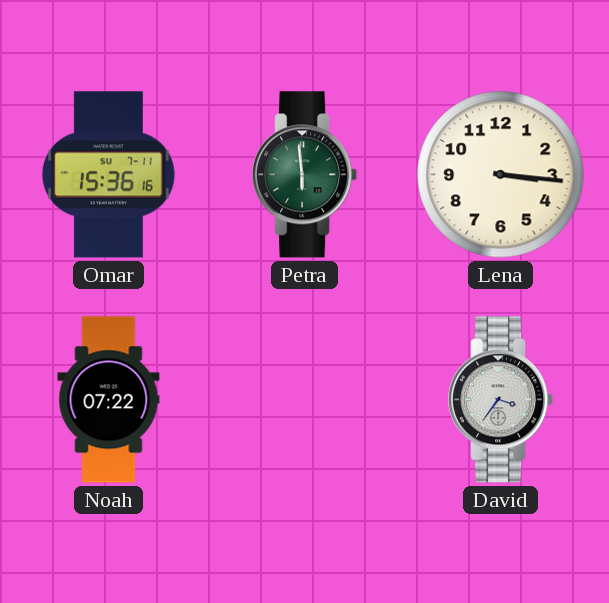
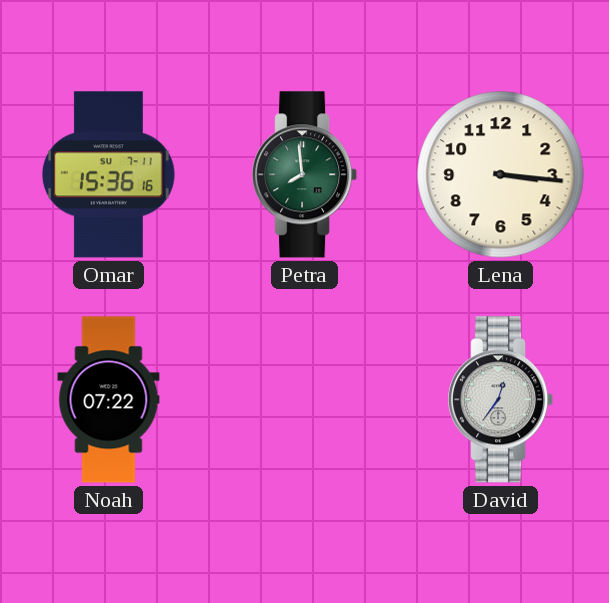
Petra: 5:59 -> 7:59
David: 3:36 -> 12:36
